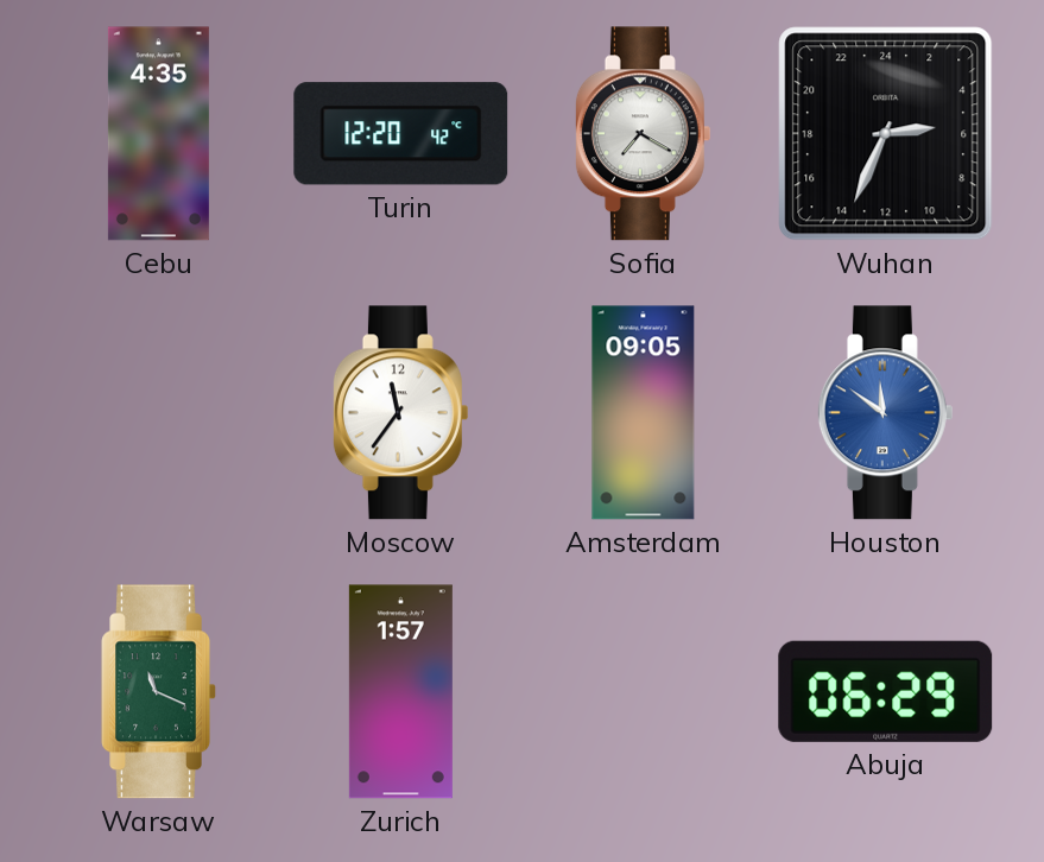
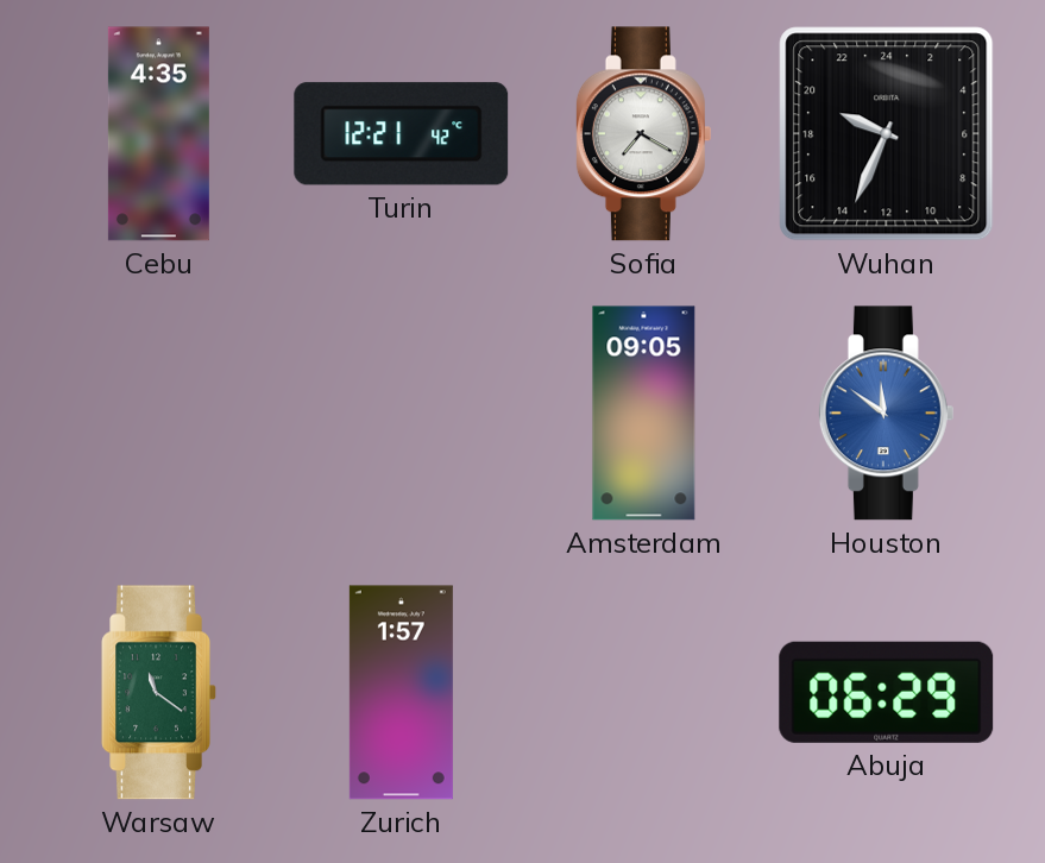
Turin: 12:20 -> 12:21
Wuhan: 5:34 -> 19:34
Moscow: 11:36 -> none
Warsaw: 11:19 -> 11:21
